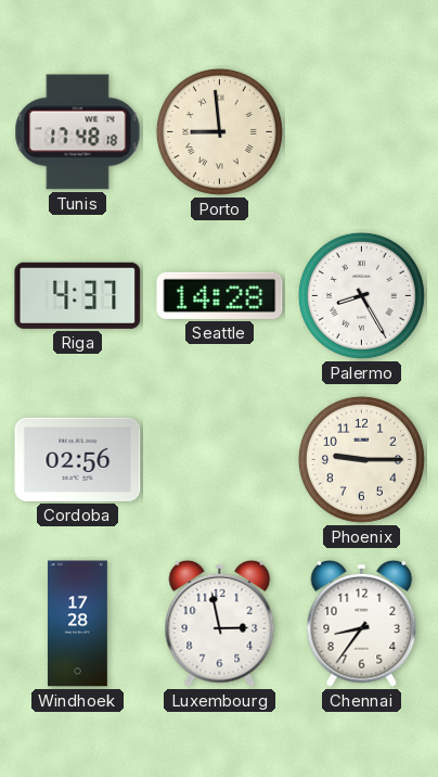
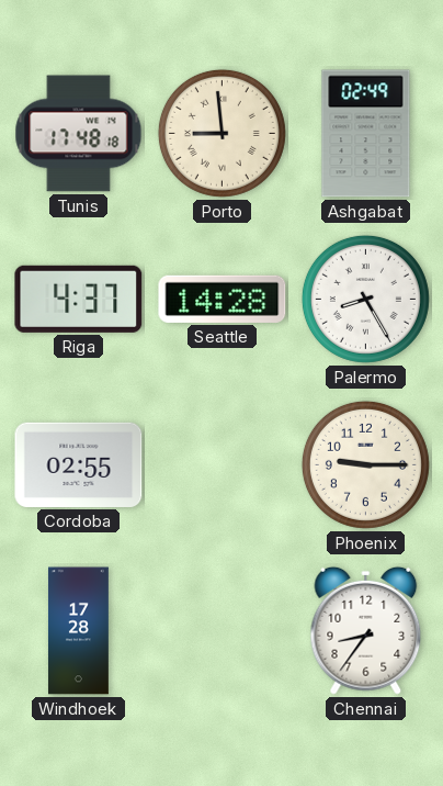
Ashgabat: none -> 02:49
Cordoba: 02:56 -> 02:55
Luxembourg: 2:58 -> none
